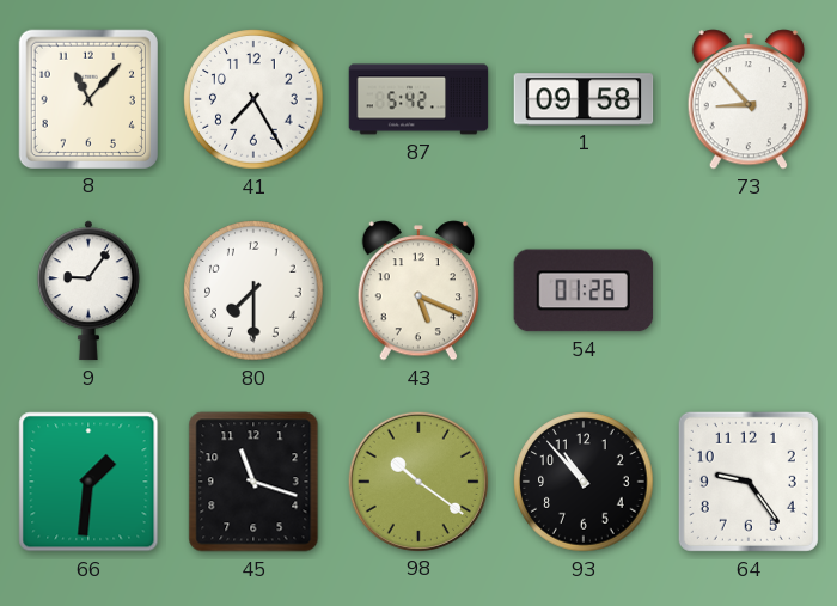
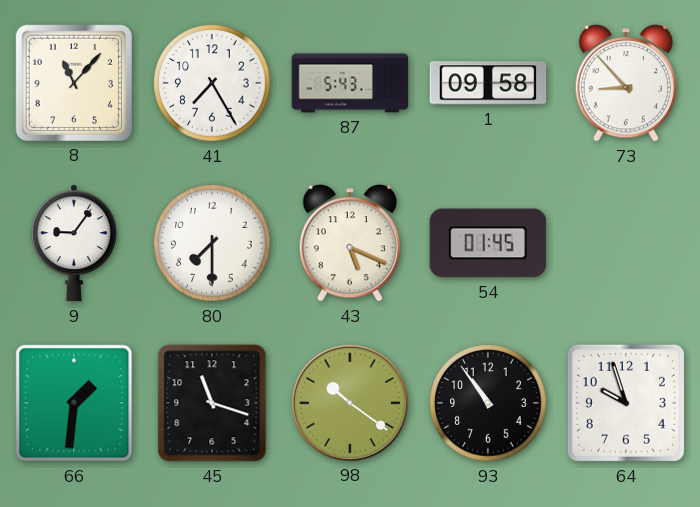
87: 5:42 -> 5:43
54: 01:26 -> 01:45
93: 10:53 -> 10:54
64: 9:24 -> 9:57
